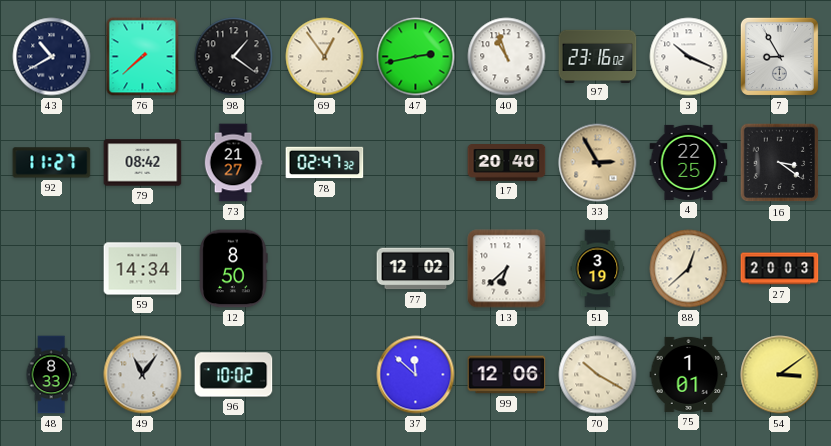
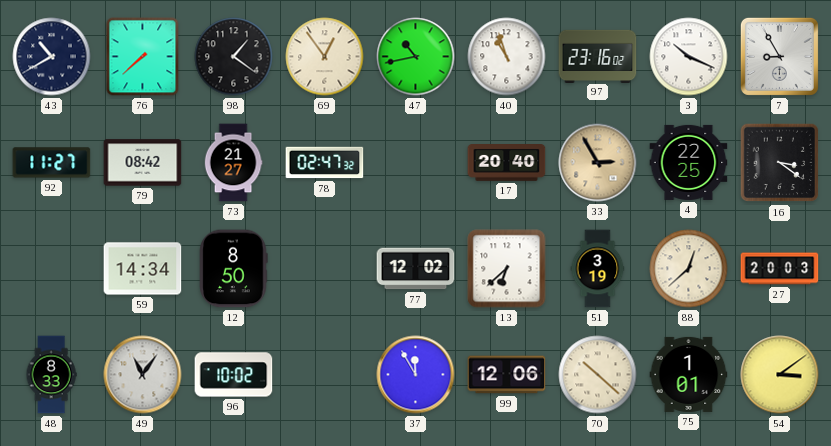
47: 2:43 -> 10:43
37: 11:52 -> 11:55
70: 10:20 -> 10:22
